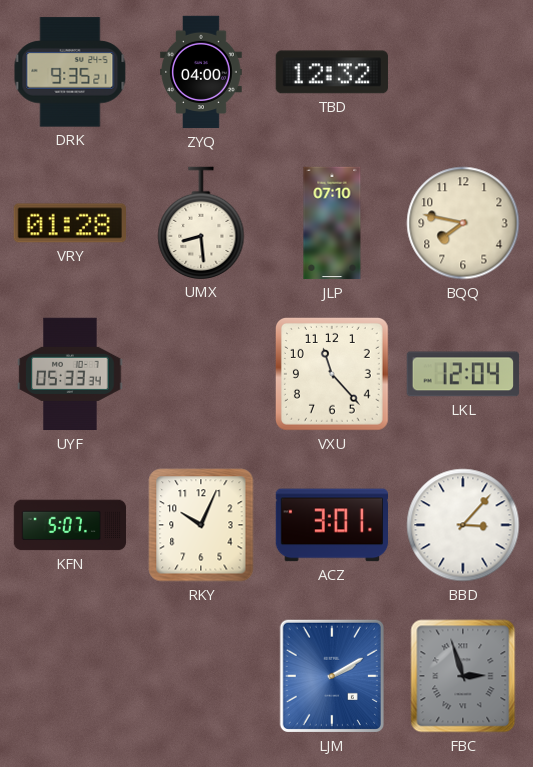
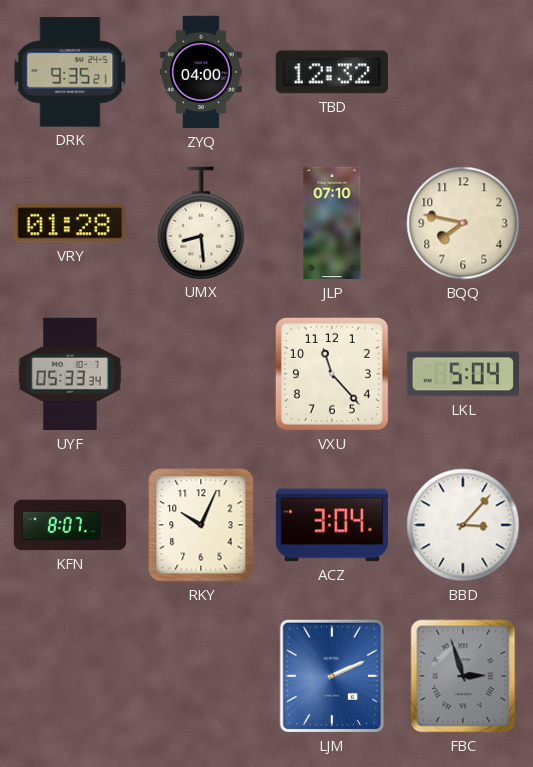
LKL: 12:04 -> 5:04
KFN: 5:07 -> 8:07
ACZ: 3:01 -> 3:04
LJM: 2:10 -> 2:11
